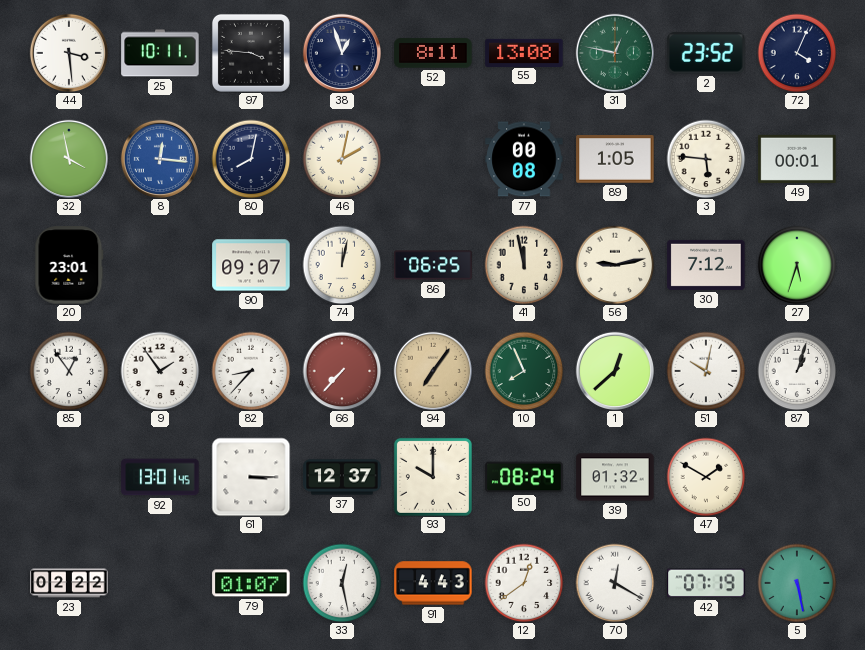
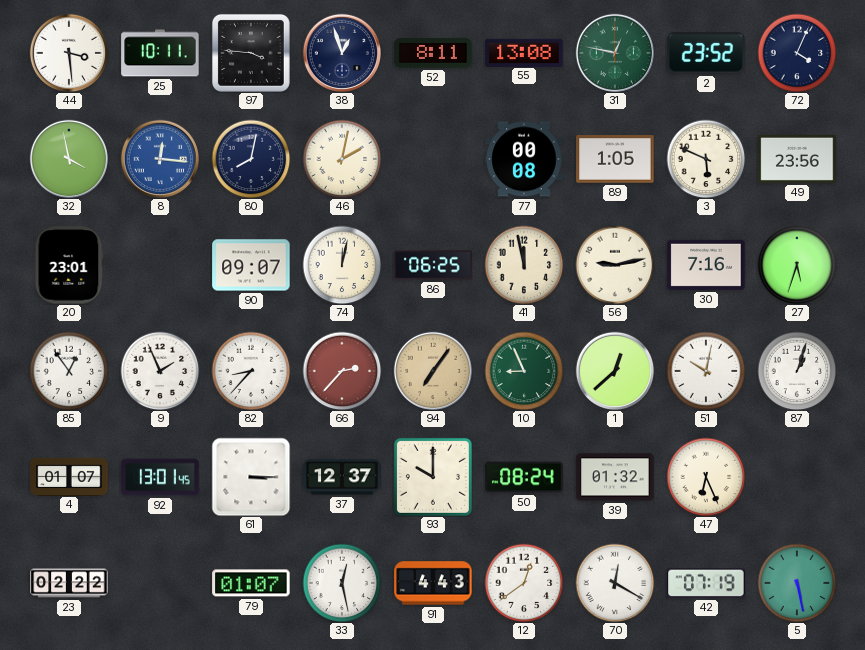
3: 5:46 -> 5:49
49: 00:01 -> 23:56
30: 7:12 -> 7:16
9: 1:54 -> 1:56
66: 7:37 -> 2:37
10: 7:56 -> 8:56
4: none -> 01:07
47: 1:50 -> 6:26
